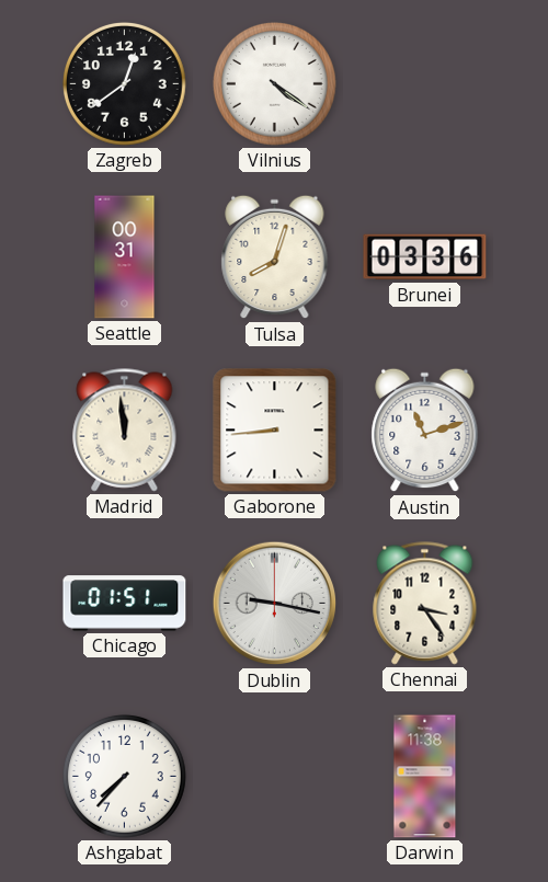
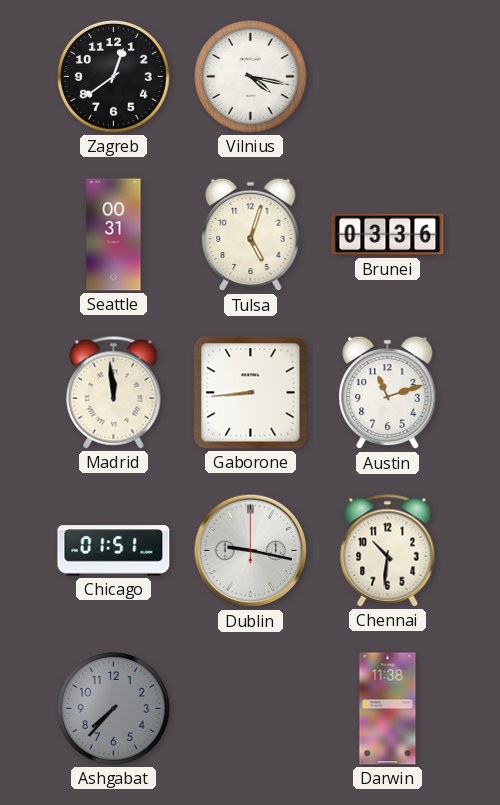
Vilnius: 4:21 -> 4:17
Tulsa: 8:03 -> 5:03
Chennai: 3:24 -> 10:31
Ashgabat dial: white -> grey
